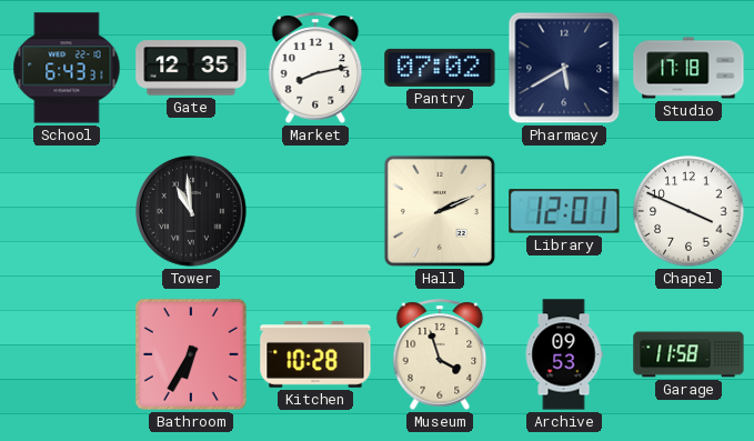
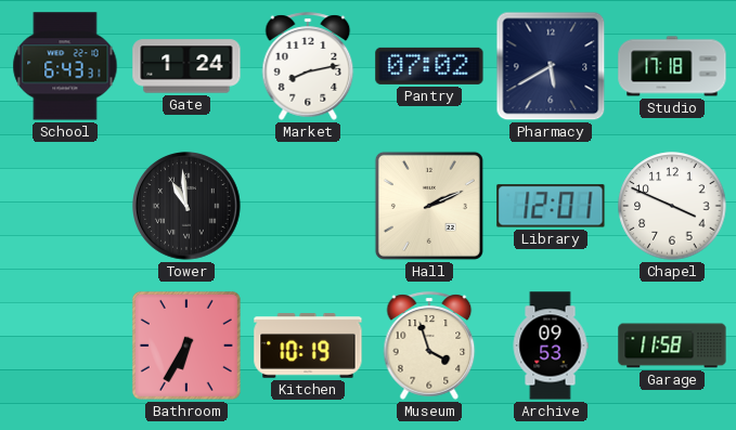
Gate: 12:35 -> 1:24
Kitchen: 10:28 -> 10:19
